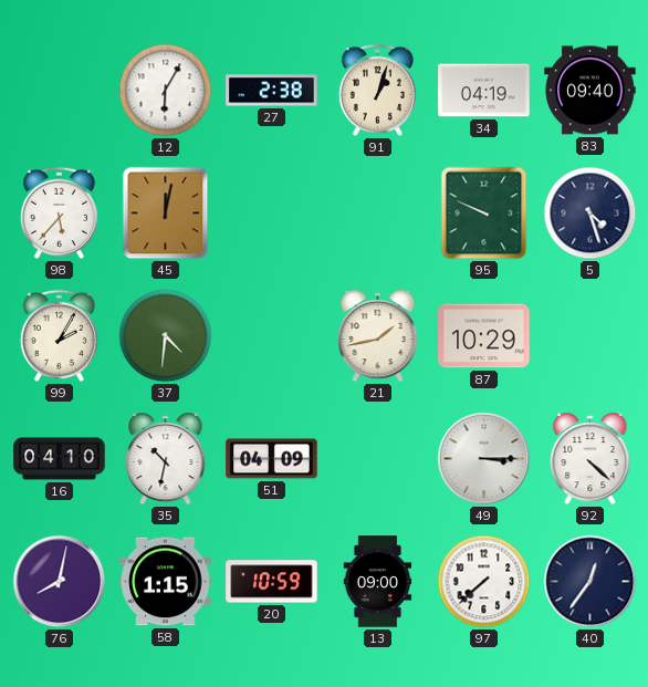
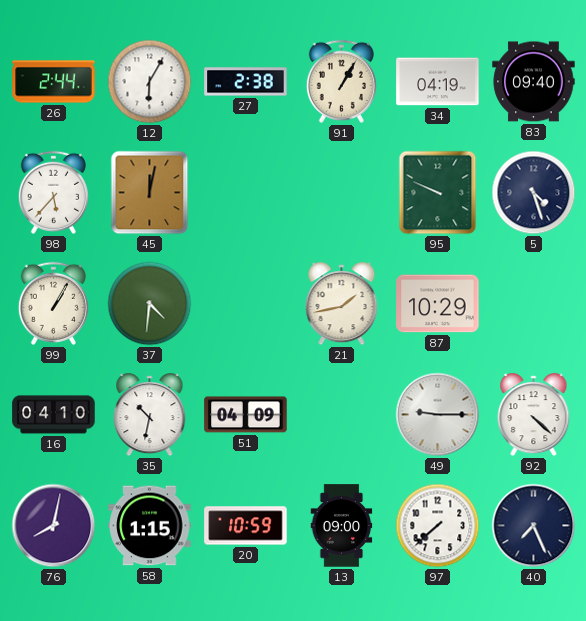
26: none -> 2:44
91: 1:03 -> 1:05
99: 2:05 -> 1:05
49: 3:15 -> 9:15
40: 12:36 -> 7:26
